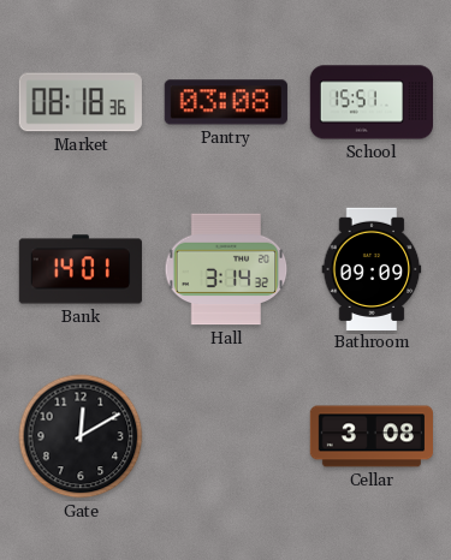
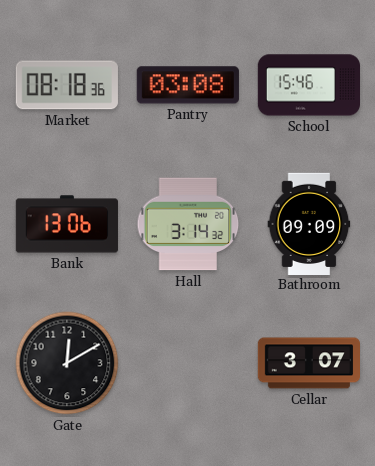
School: 15:51 -> 15:46
Bank: 14:01 -> 13:06
Cellar: 3:08 -> 3:07
